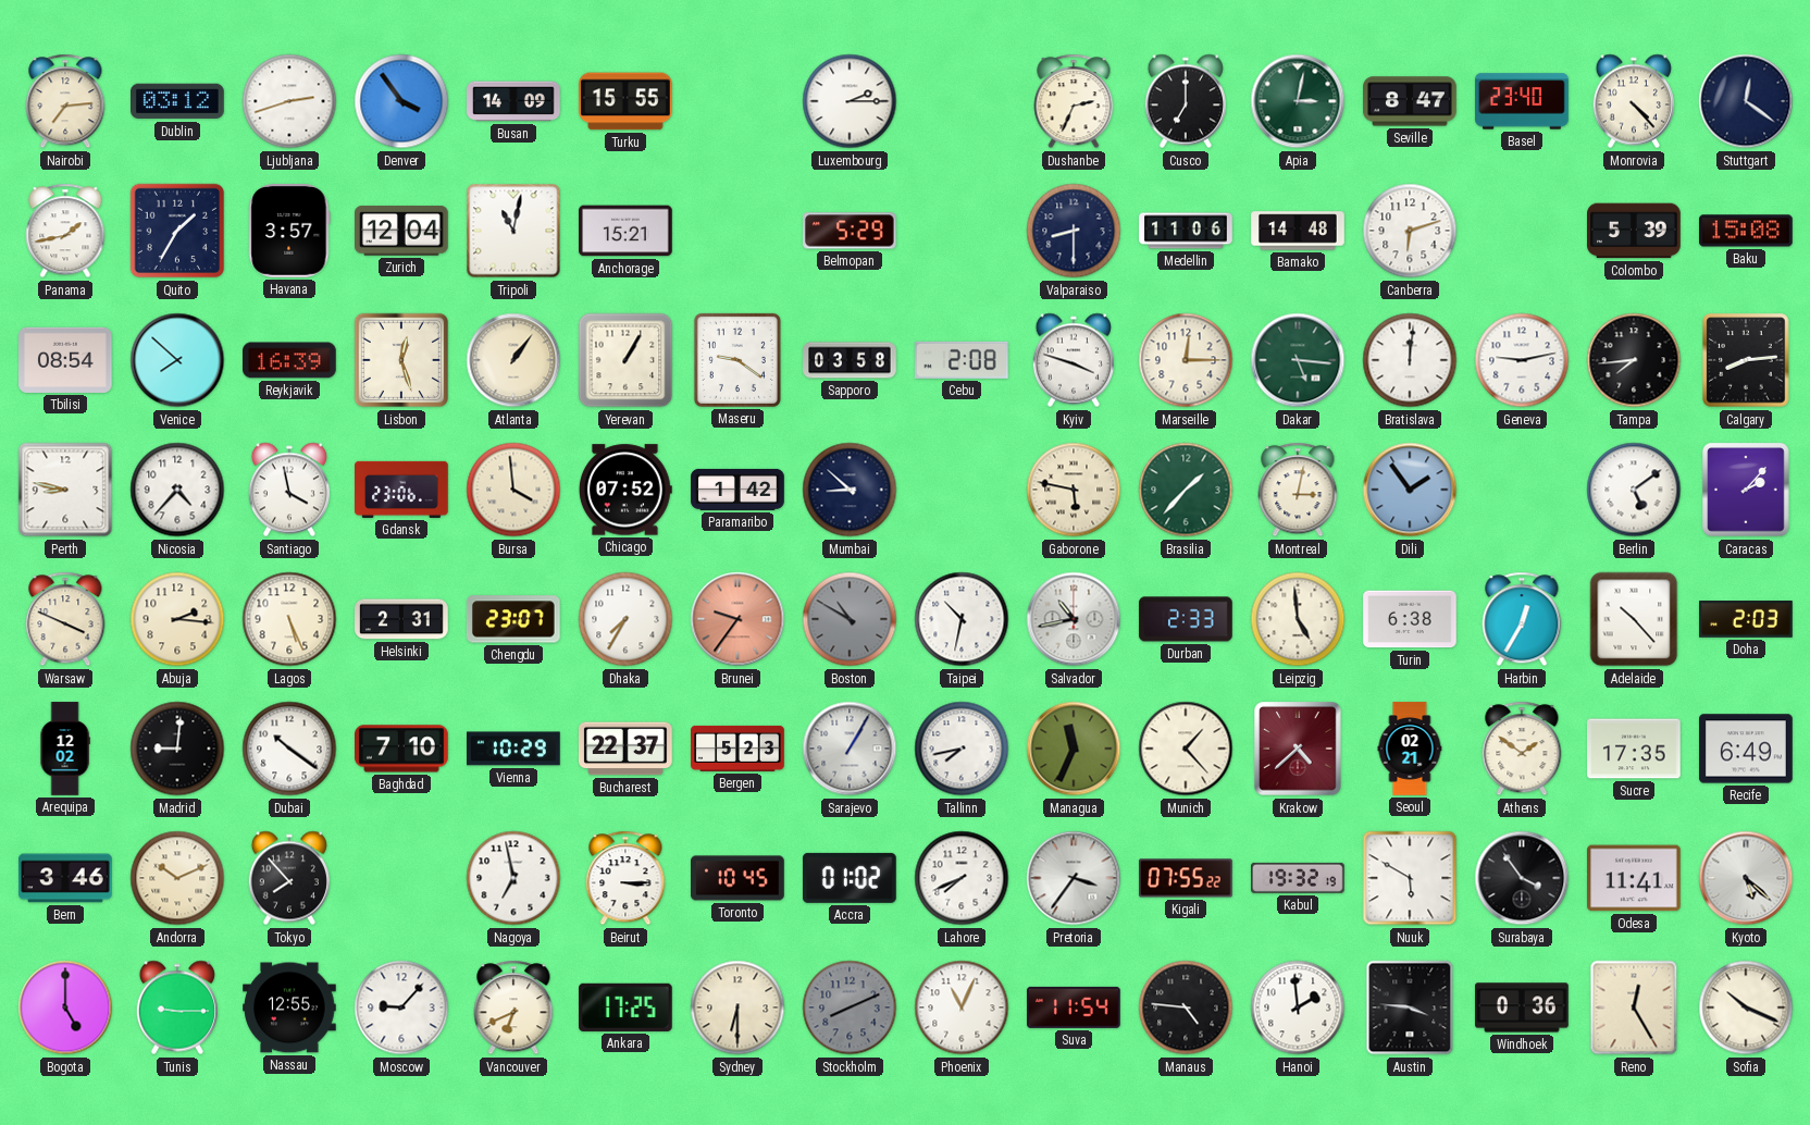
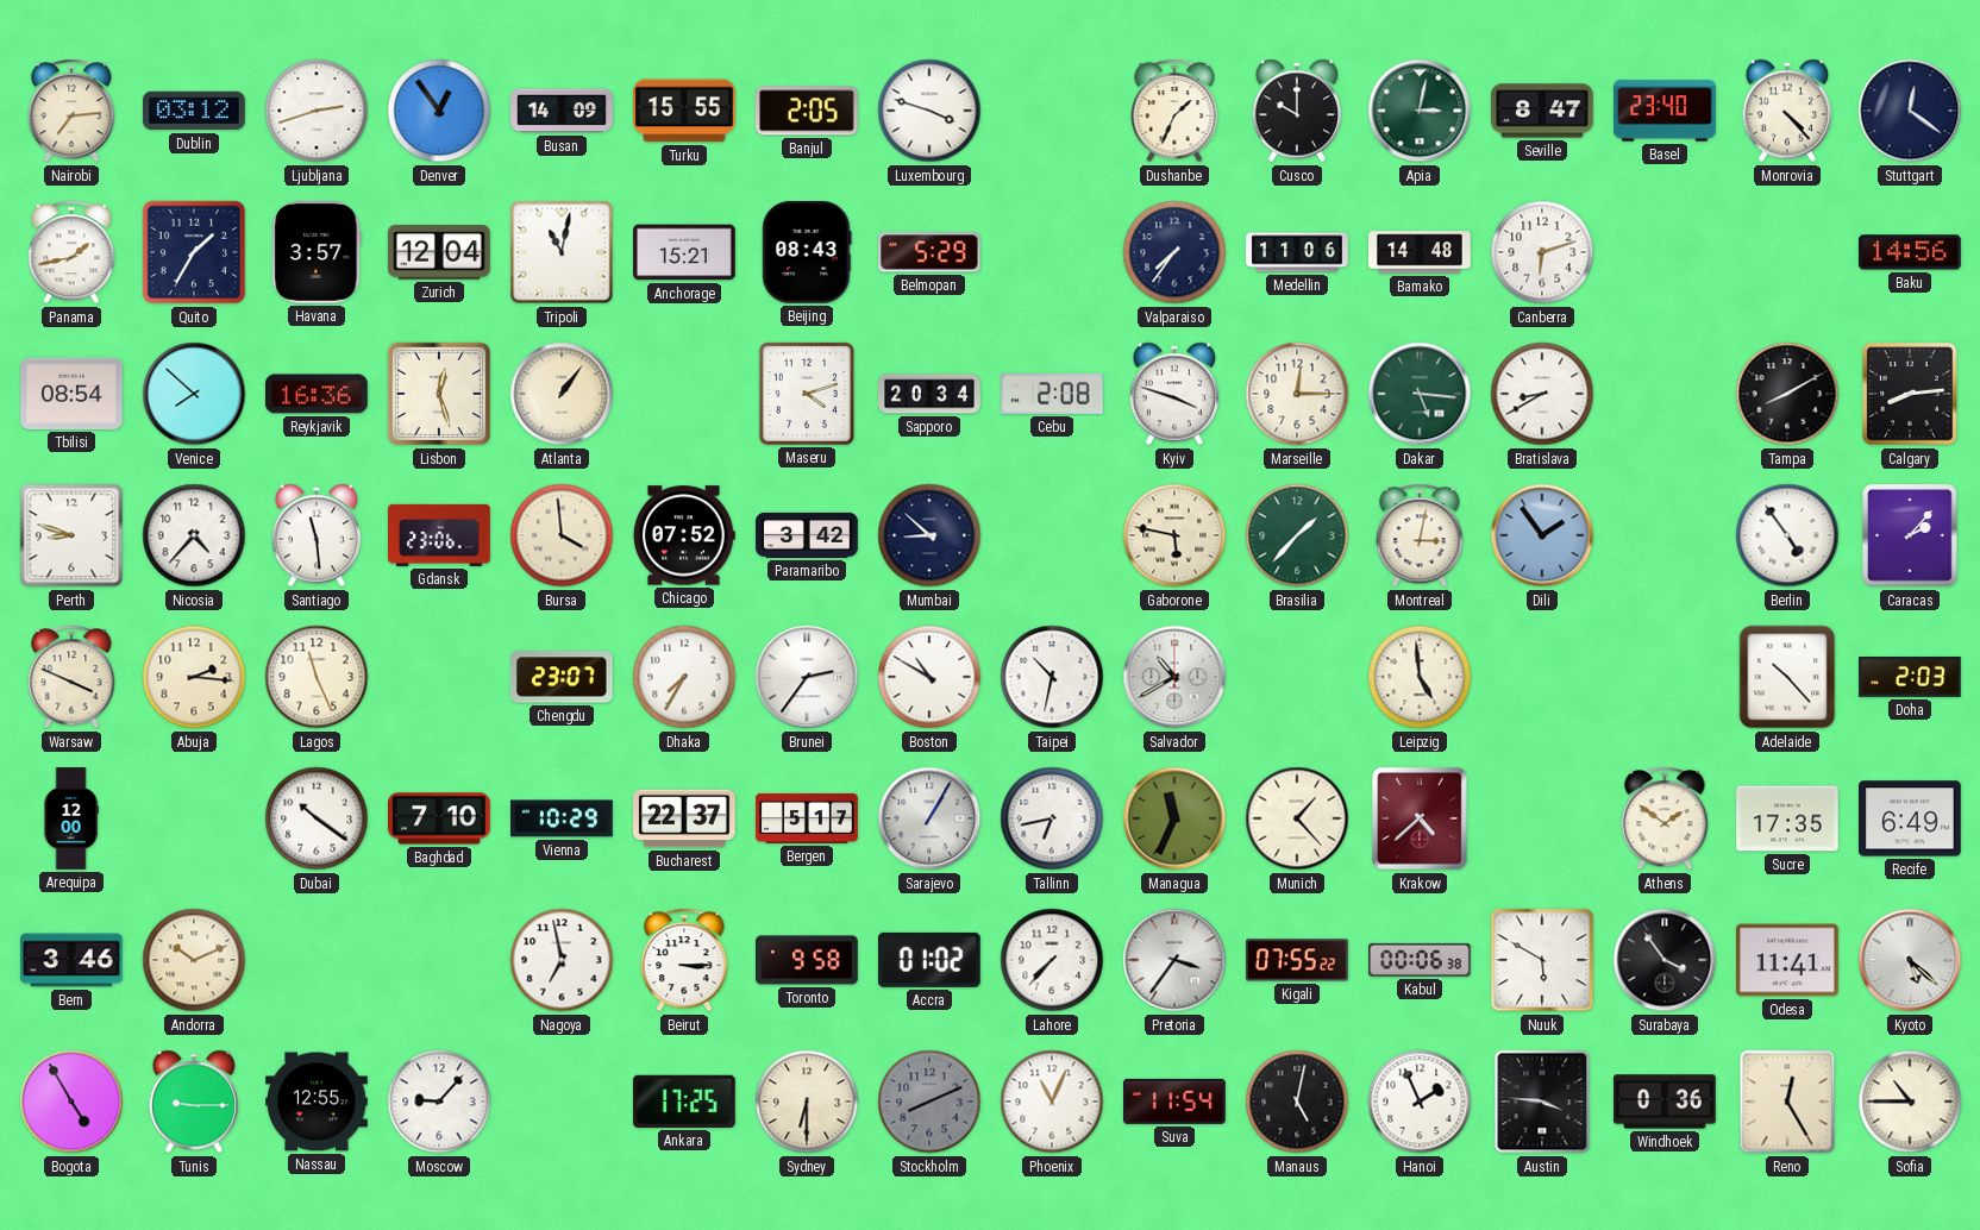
Denver: 3:54 -> 12:54
Banjul: none -> 2:05
Luxembourg: 2:15 -> 3:48
Dushanbe: 2:34 -> 1:34
Cusco: 7:00 -> 10:00
Beijing: none -> 08:43
Valparaiso: 8:30 -> 7:36
Colombo: 5:39 -> none
Baku: 15:08 -> 14:56
Reykjavik: 16:39 -> 16:36
Yerevan: 1:05 -> none
Maseru: 9:21 -> 4:12
Sapporo: 03:58 -> 20:34
Bratislava: 12:01 -> 8:40
Geneva: 9:13 -> none
Tampa: 7:44 -> 8:10
Perth: 8:47 -> 8:48
Santiago: 3:58 -> 11:29
Paramaribo: 1:42 -> 3:42
Berlin: 5:09 -> 4:54
Lagos: 5:26 -> 11:26
Helsinki: 2:31 -> none
Brunei: 9:36 -> 2:36
Brunei dial: salmon -> white
Boston dial: grey -> white
Salvador: 10:43 -> 10:40
Durban: 2:33 -> none
Turin: 6:38 -> none
Harbin: 12:35 -> none
Arequipa: 12:02 -> 12:00
Madrid: 9:01 -> none
Bergen: 5:23 -> 5:17
Tallinn: 7:43 -> 6:43
Seoul: 02:21 -> none
Tokyo: 7:53 -> none
Toronto: 10:45 -> 9:58
Lahore: 7:41 -> 7:37
Kabul: 19:32 -> 00:06
Bogota: 5:00 -> 4:55
Vancouver: 6:41 -> none
Manaus: 4:46 -> 5:02
Hanoi: 1:59 -> 1:56
Sofia: 10:19 -> 10:45
